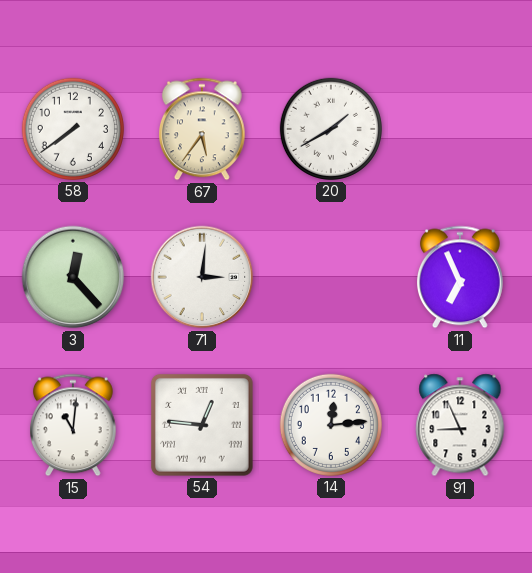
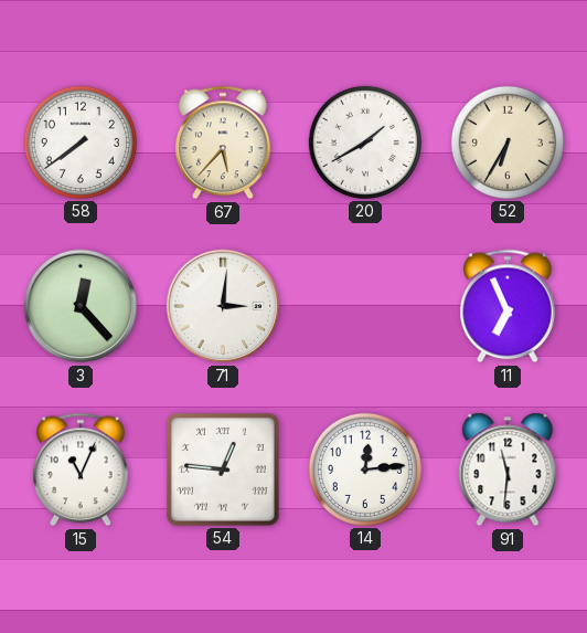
67: 5:36 -> 5:37
52: none -> 6:35
15: 11:01 -> 11:04
91: 8:56 -> 11:31
